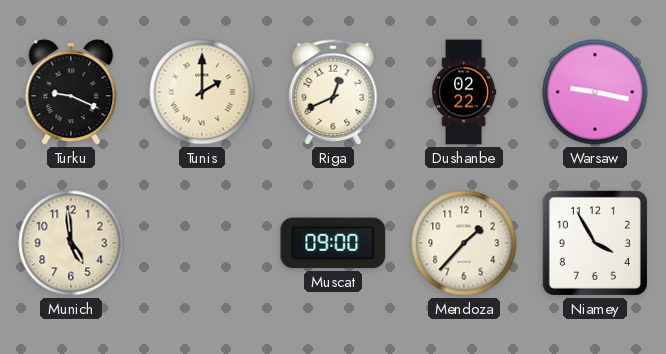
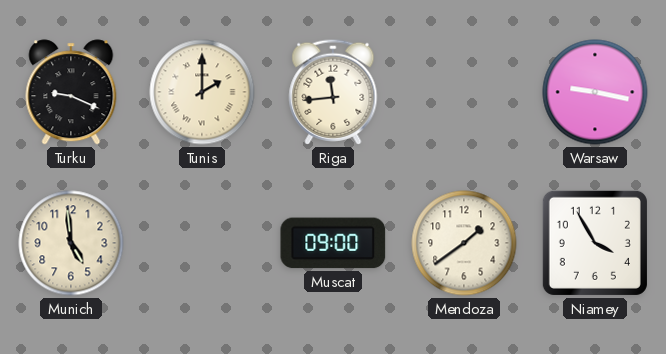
Riga: 12:41 -> 11:44
Dushanbe: 02:22 -> none
Mendoza: 1:37 -> 1:39
